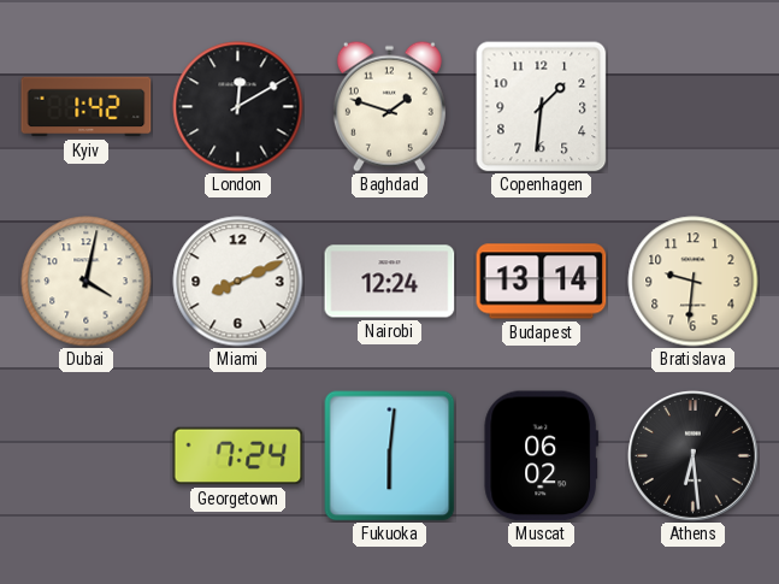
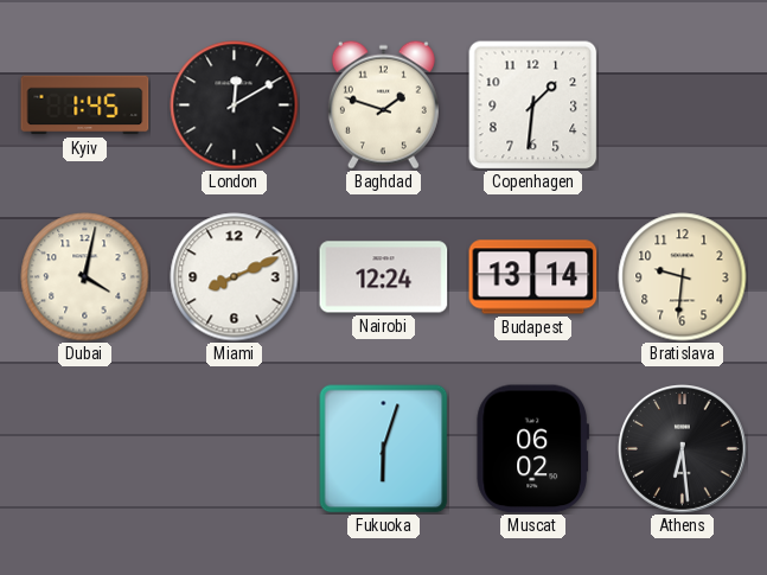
Kyiv: 1:42 -> 1:45
Georgetown: 7:24 -> none
Fukuoka: 6:01 -> 6:03
